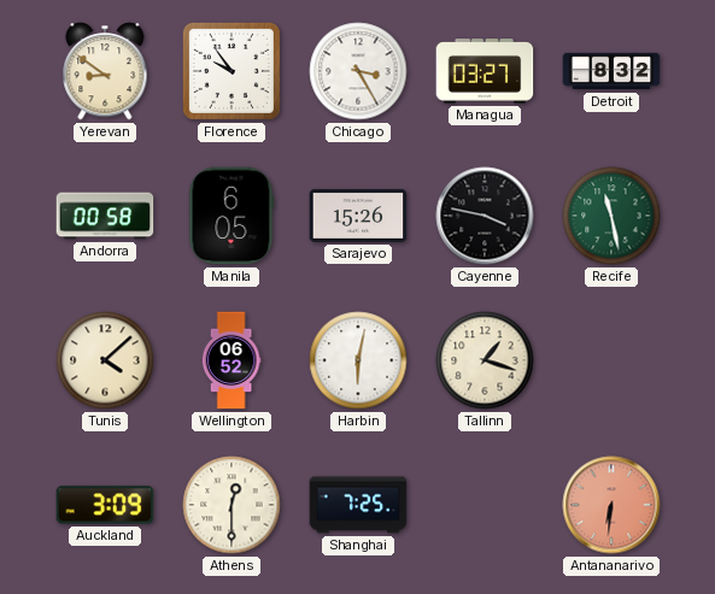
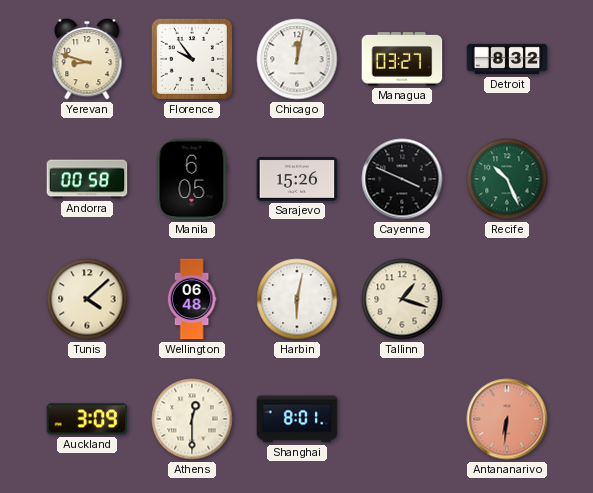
Yerevan: 8:51 -> 8:48
Chicago: 3:25 -> 12:02
Cayenne: 3:47 -> 3:49
Recife: 11:28 -> 10:26
Wellington: 06:52 -> 06:48
Shanghai: 7:25 -> 8:01
